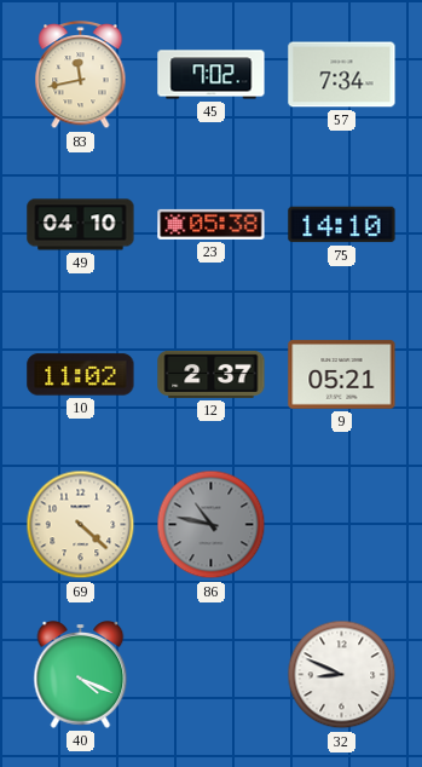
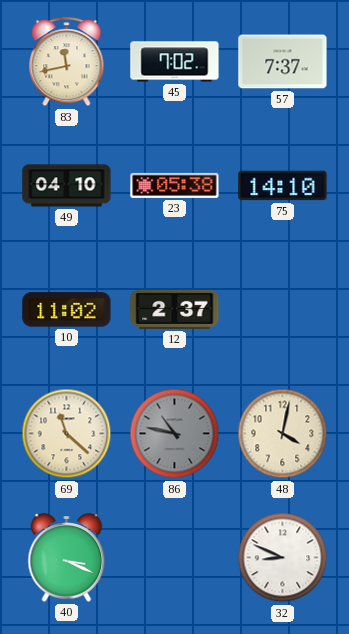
57: 7:34 -> 7:37
9: 05:21 -> none
69: 4:22 -> 11:22
48: none -> 4:02
40: 4:19 -> 3:19
